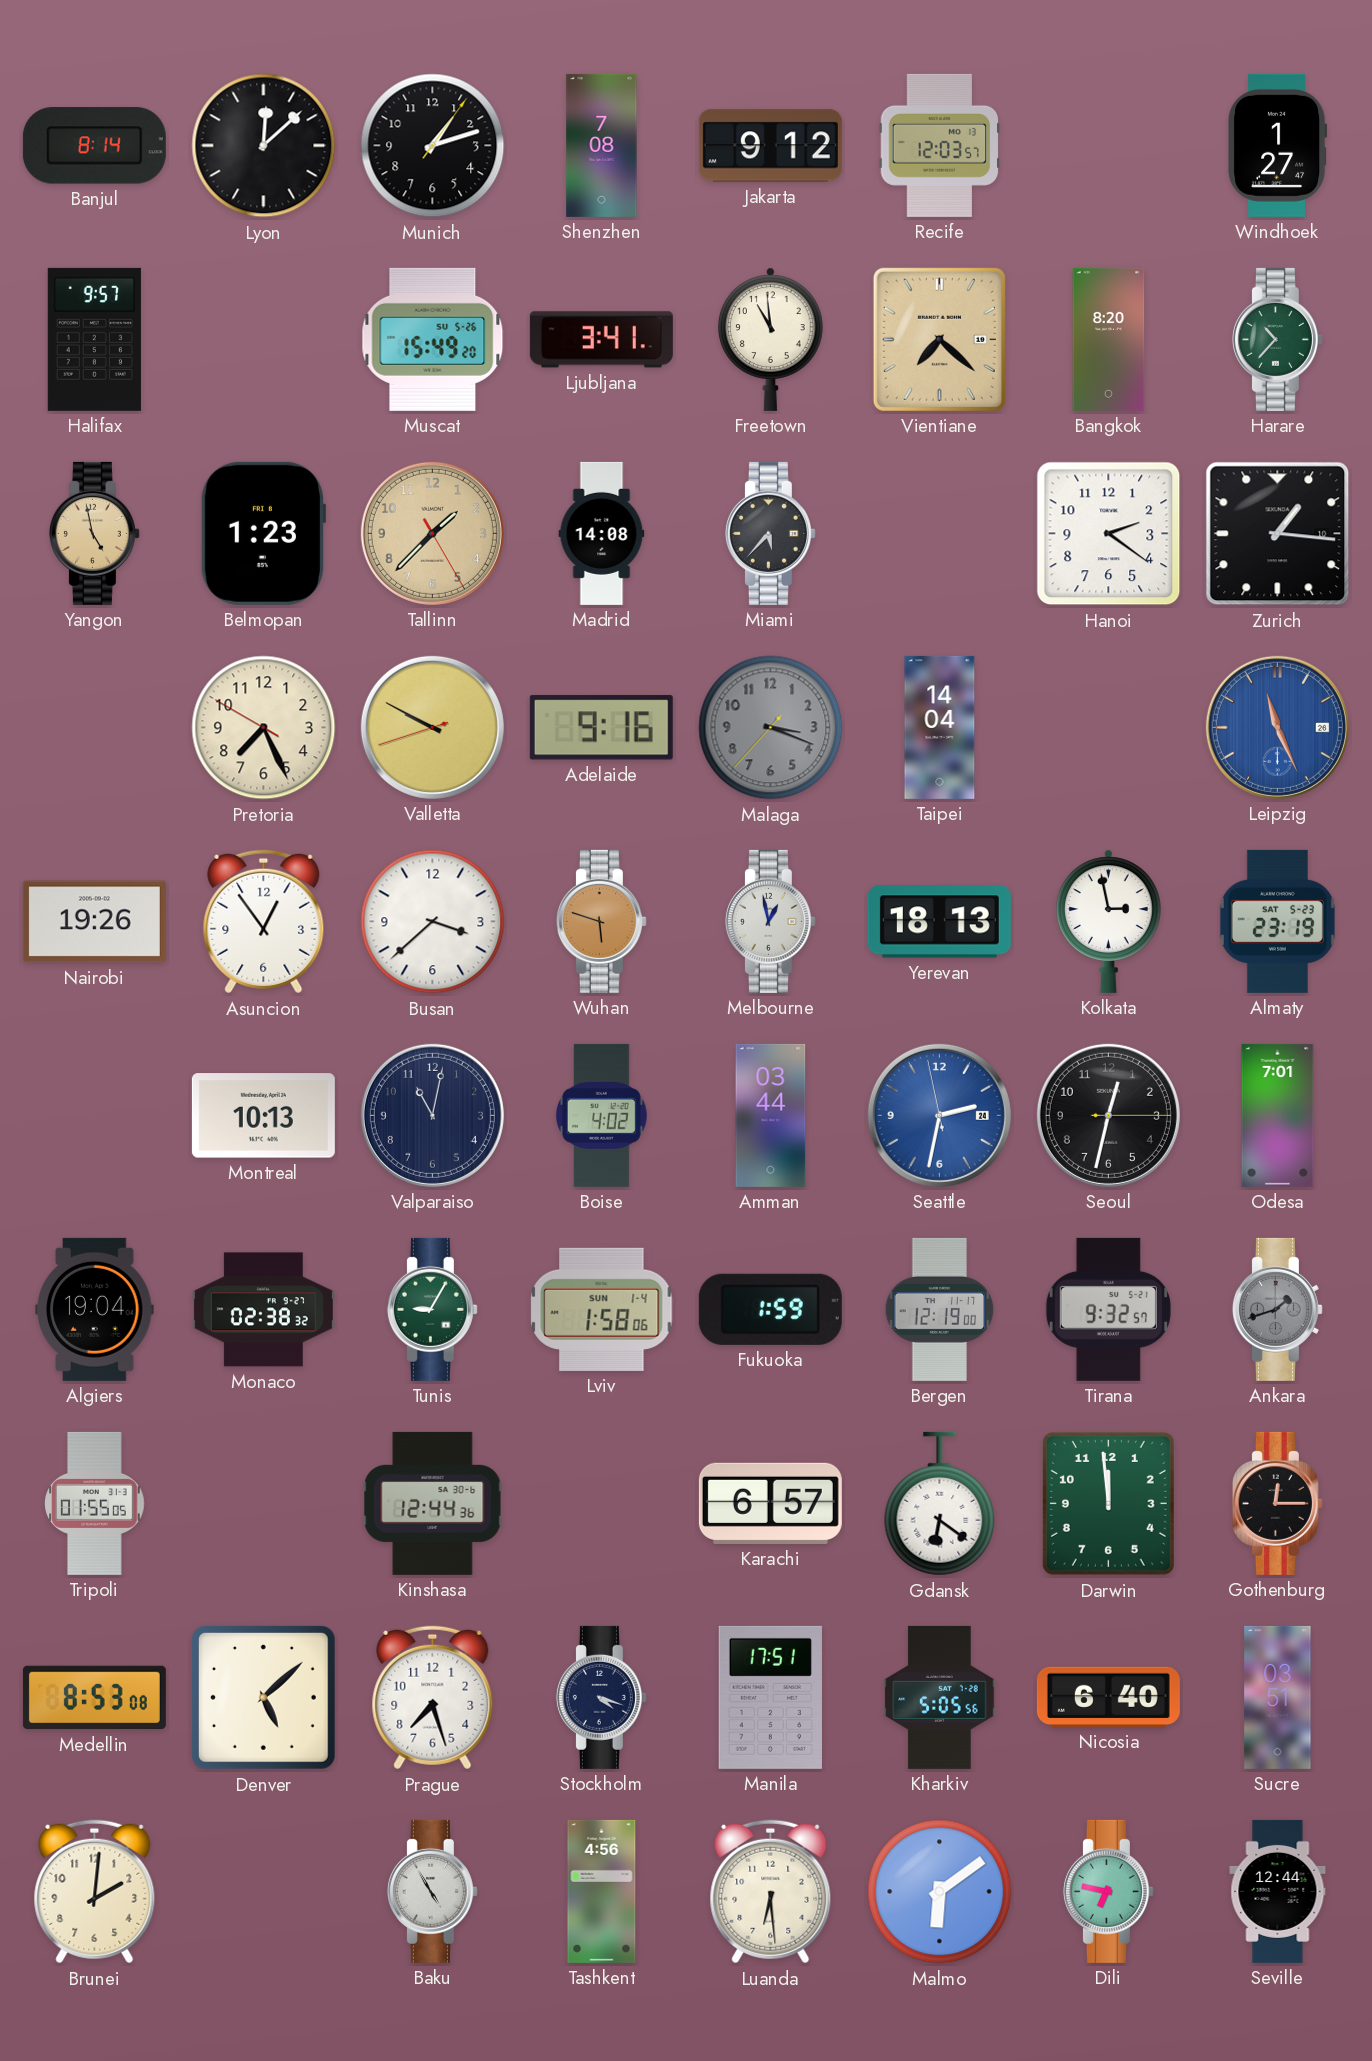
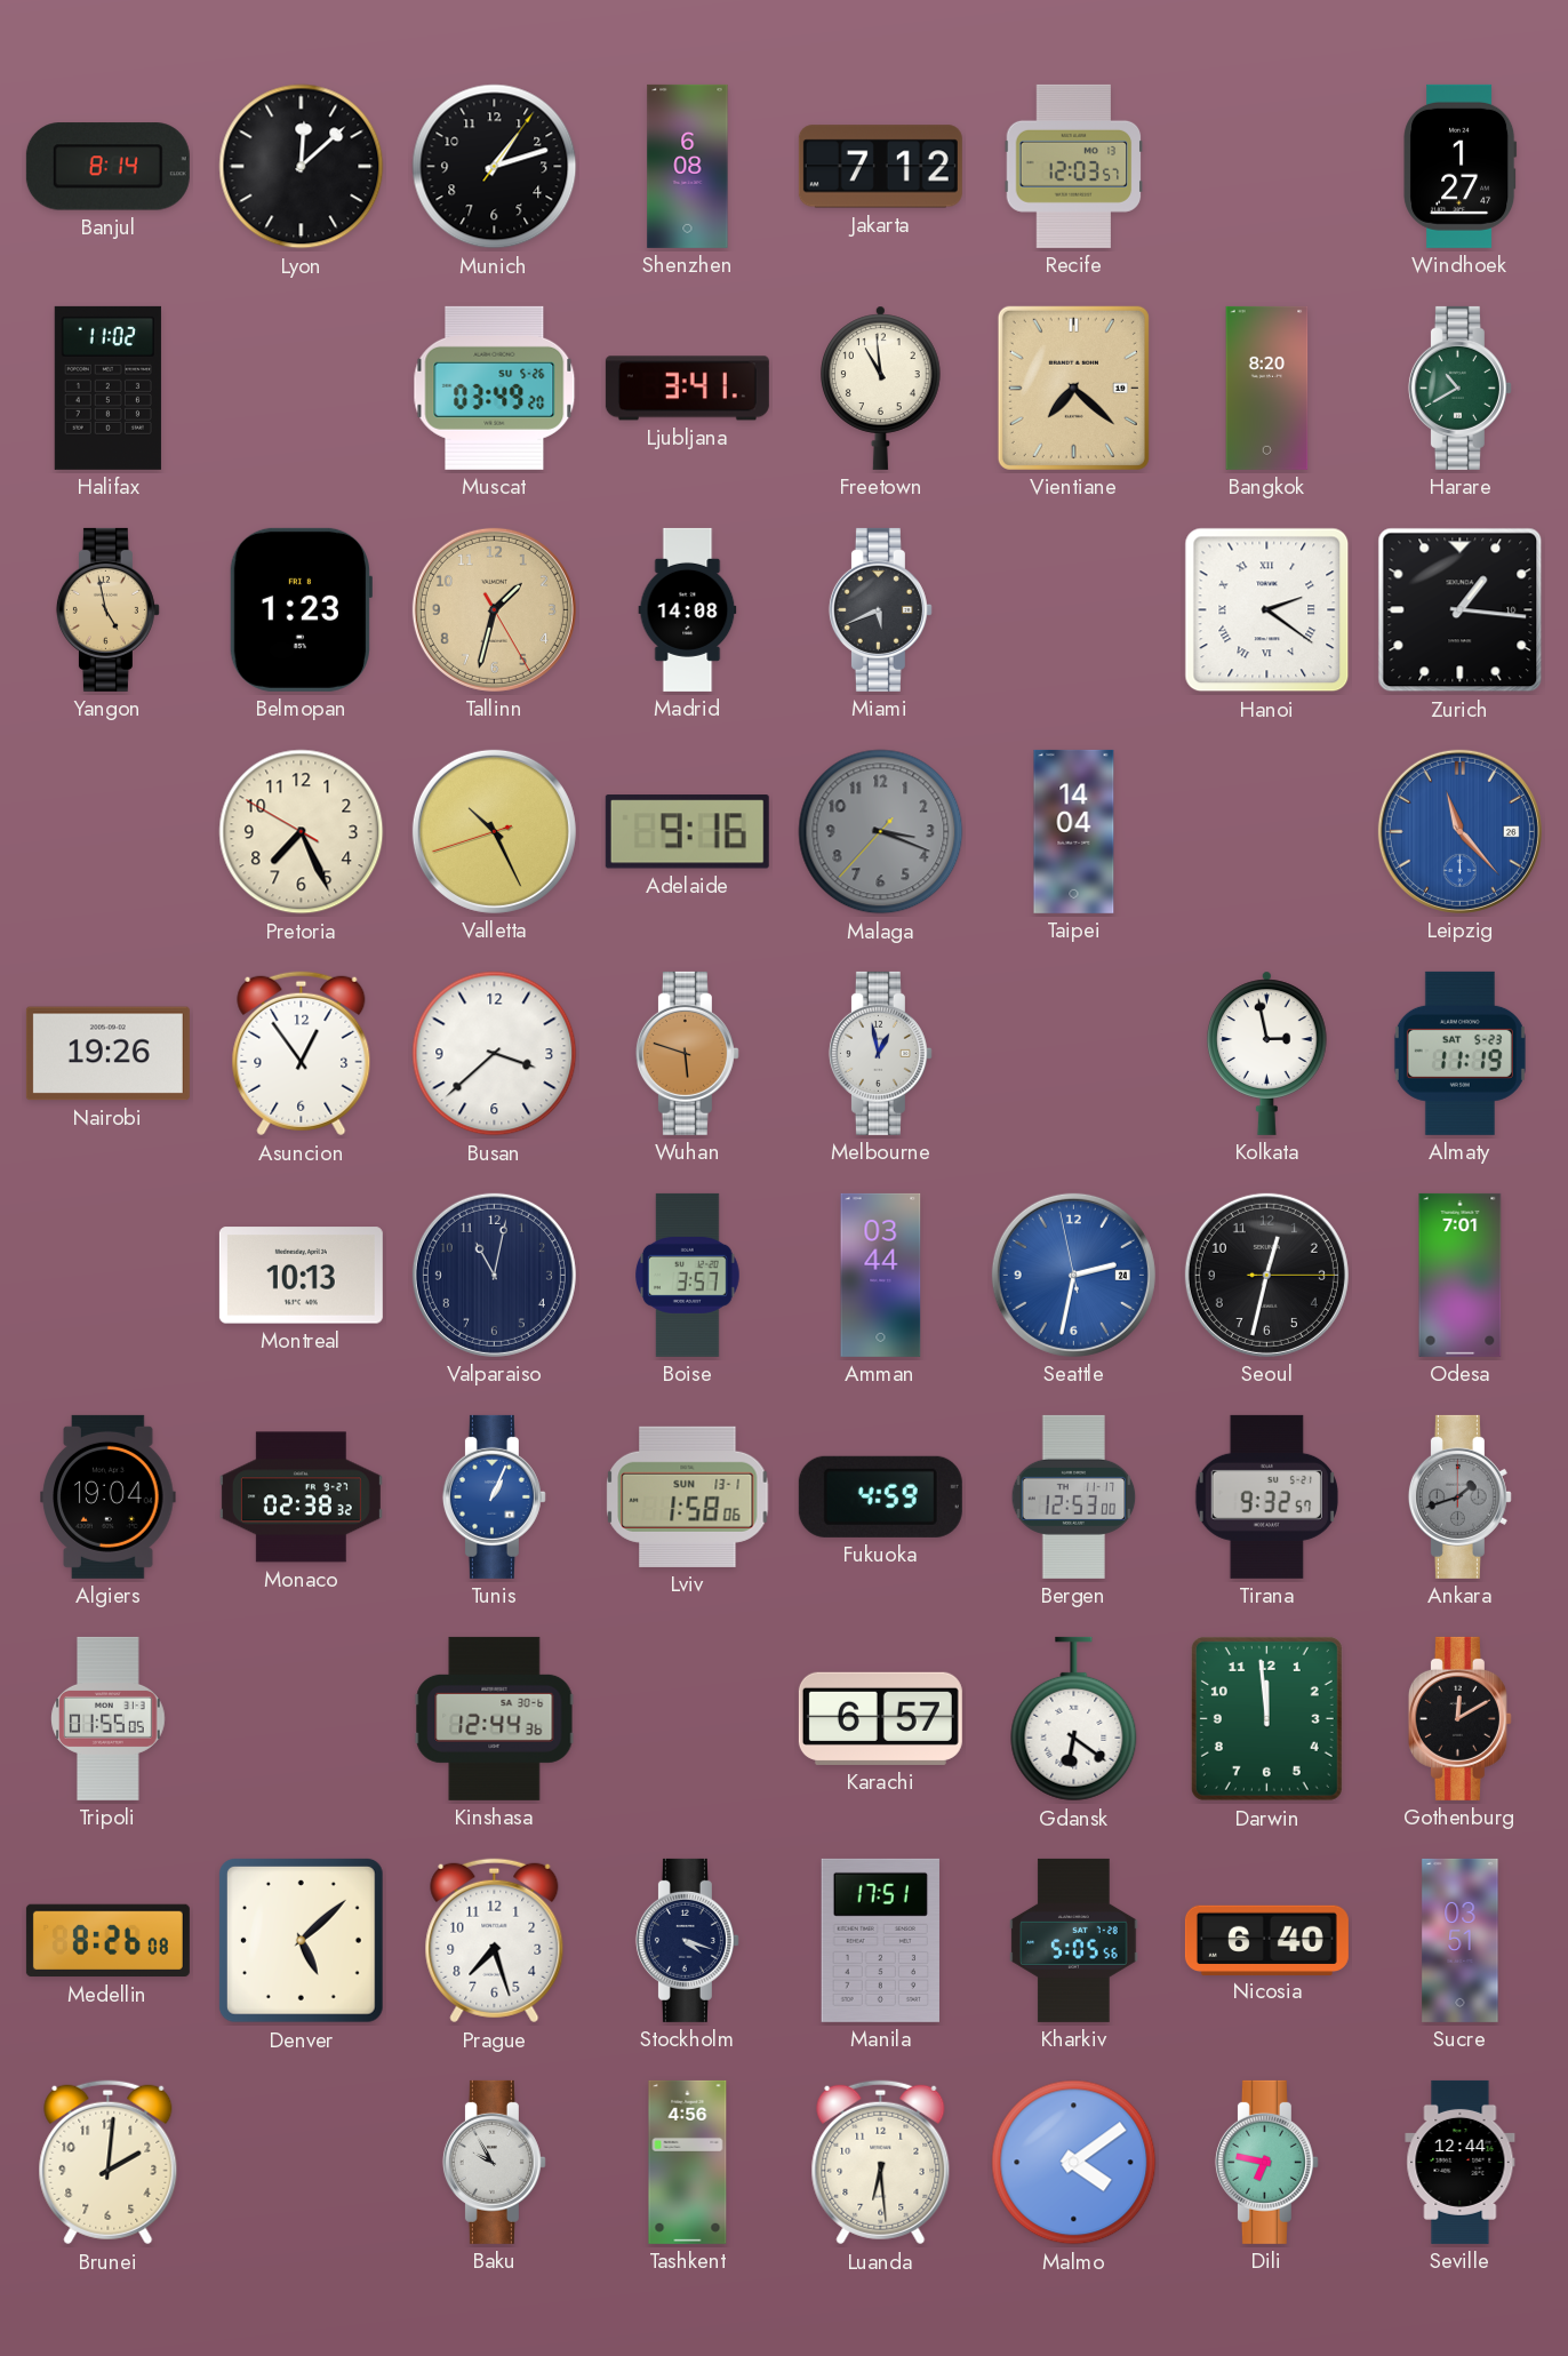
Shenzhen: 7:08 -> 6:08
Jakarta: 9:12 -> 7:12
Halifax: 9:57 -> 11:02
Muscat: 15:49 -> 03:49
Harare: 10:37 -> 10:40
Tallinn: 1:37 -> 1:32
Miami: 5:37 -> 5:41
Hanoi numerals: Arabic -> Roman
Valletta: 9:49 -> 10:25
Leipzig: 11:26 -> 11:23
Yerevan: 18:13 -> none
Almaty: 23:19 -> 11:19
Boise: 4:02 -> 3:57
Tunis: 9:05 -> 1:04
Tunis dial: green -> blue
Lviv date: SUN 1-4 -> SUN 13-1
Fukuoka: 1:59 -> 4:59
Bergen: 12:19 -> 12:53
Gothenburg: 12:15 -> 12:10
Medellin: 8:53 -> 8:26
Baku: 4:55 -> 9:55
Malmo: 6:09 -> 4:09
